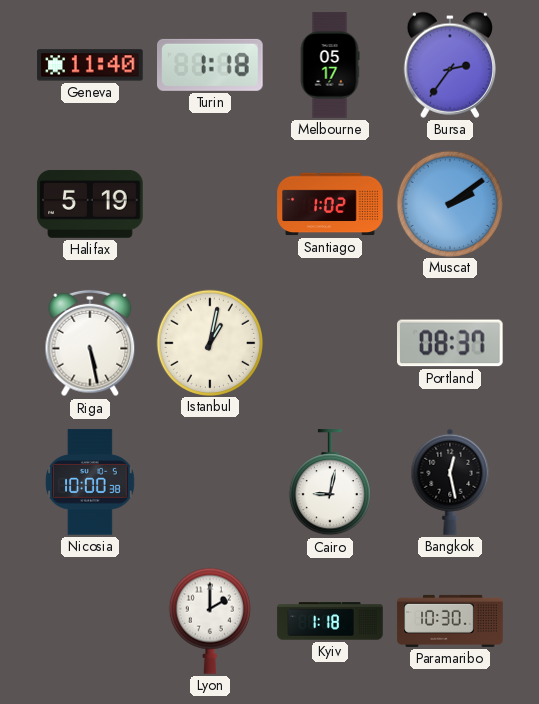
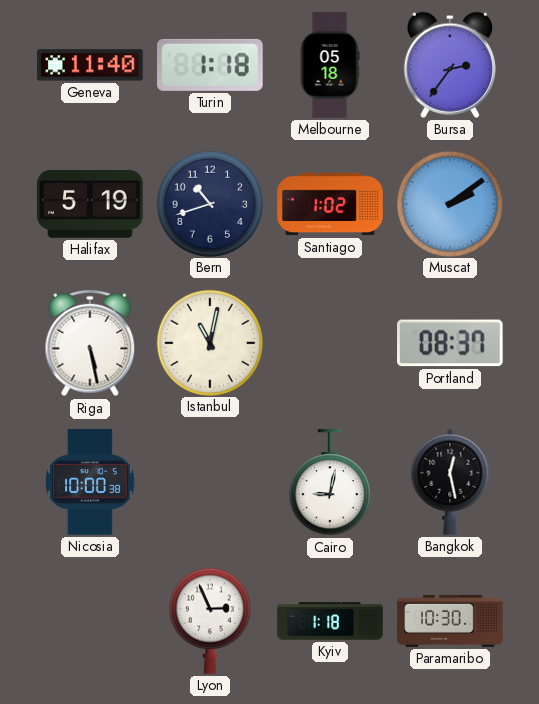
Melbourne: 05:17 -> 05:18
Bern: none -> 10:42
Istanbul: 1:02 -> 11:02
Lyon: 2:00 -> 2:56
